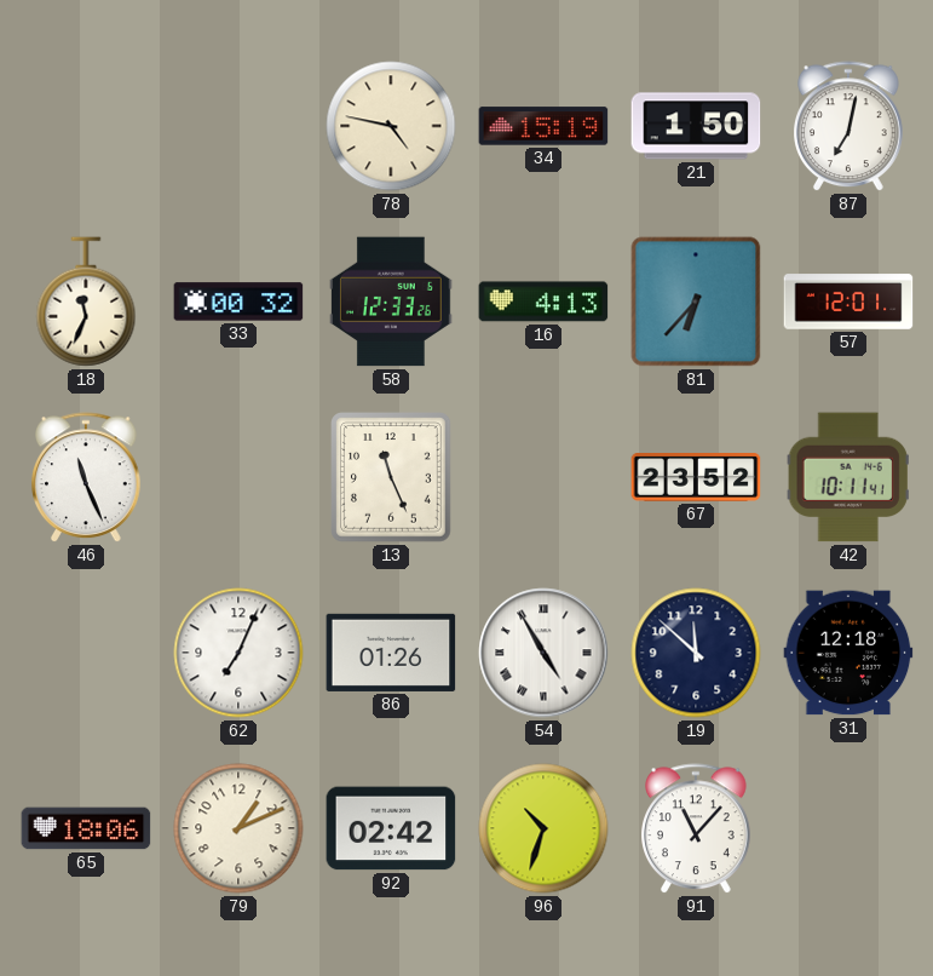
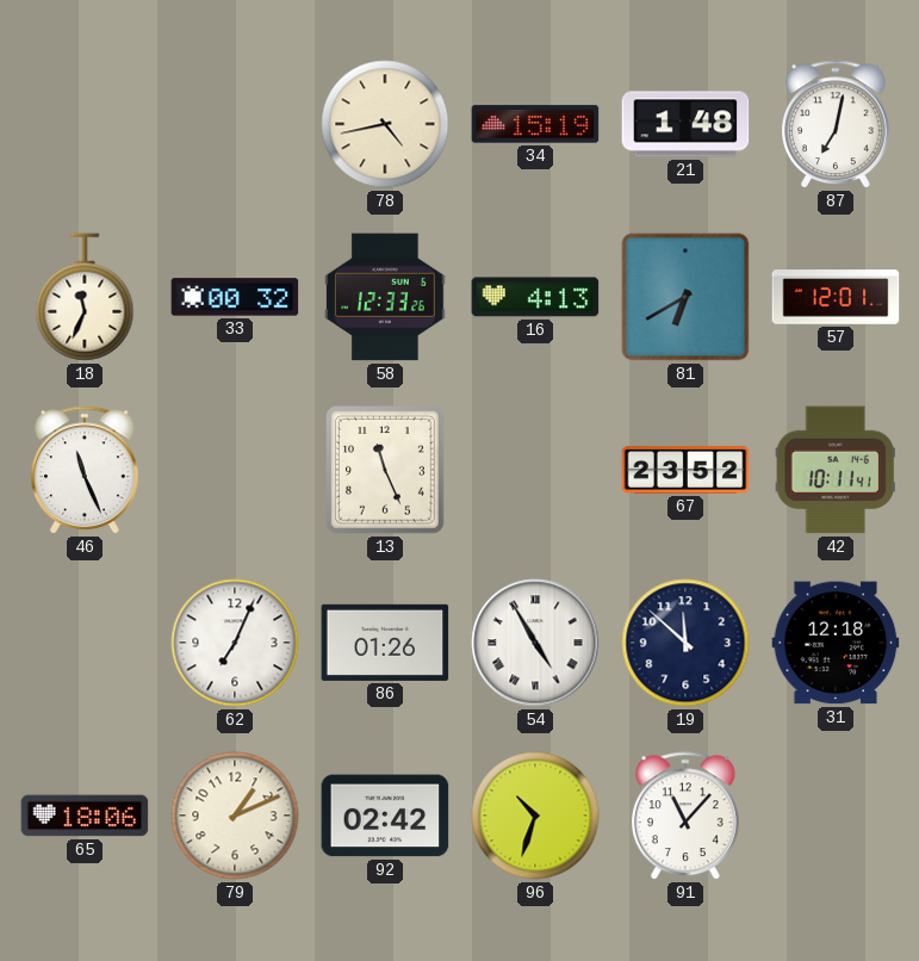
78: 4:47 -> 4:43
21: 1:50 -> 1:48
81: 6:37 -> 6:40
